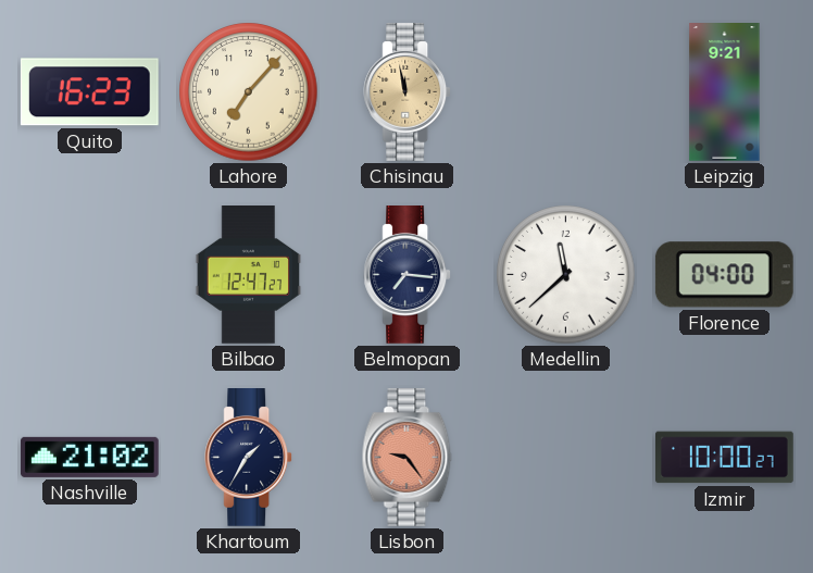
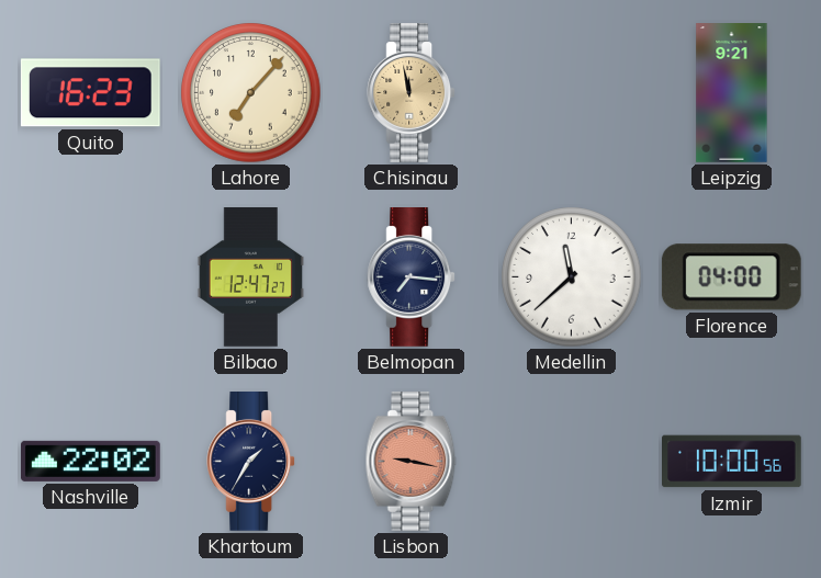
Nashville: 21:02 -> 22:02
Lisbon: 9:24 -> 9:17
Izmir: 10:00:27 -> 10:00:56
